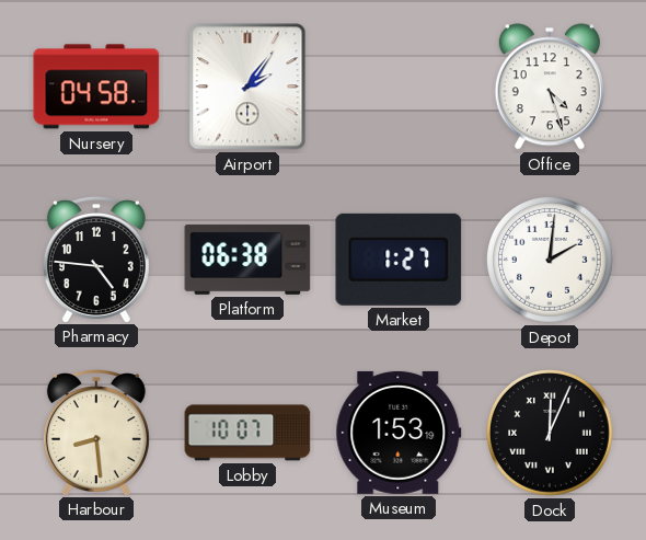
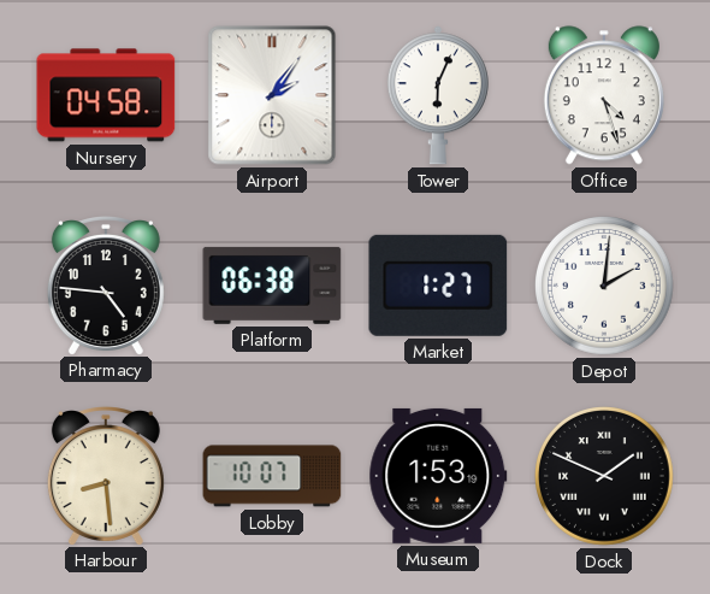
Tower: none -> 6:04
Dock: 12:04 -> 1:49
